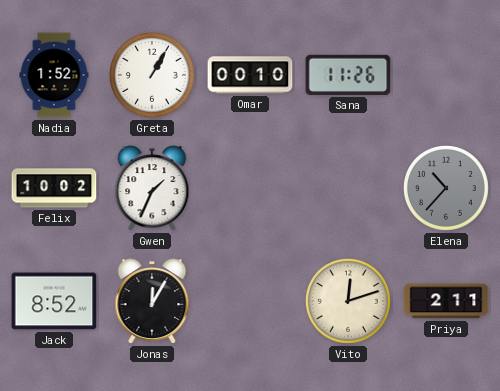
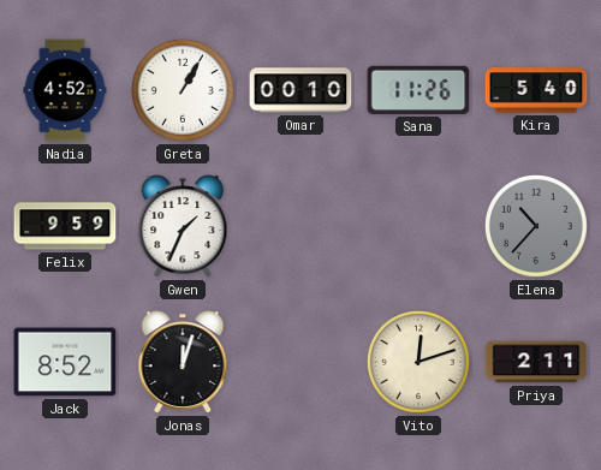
Nadia: 1:52 -> 4:52
Kira: none -> 5:40
Felix: 10:02 -> 9:59
Jonas: 12:05 -> 12:03
